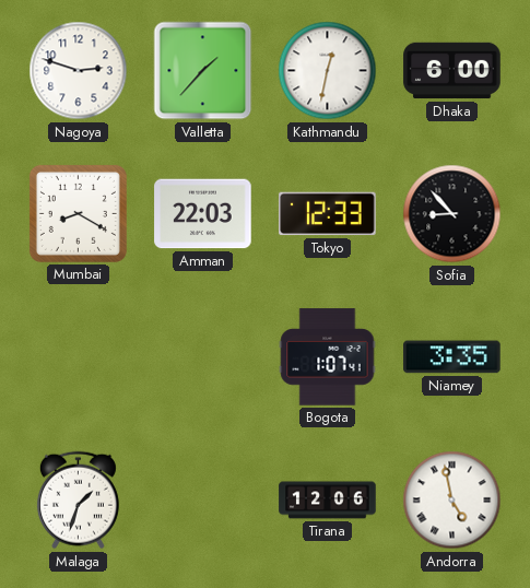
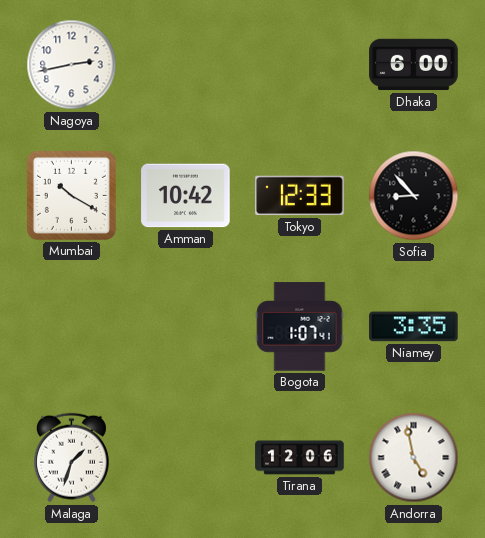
Nagoya: 2:48 -> 2:43
Valletta: 1:37 -> none
Kathmandu: 12:32 -> none
Mumbai: 8:20 -> 10:20
Amman: 22:03 -> 10:42
